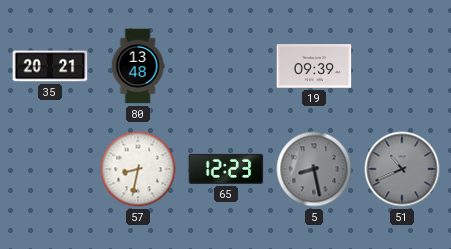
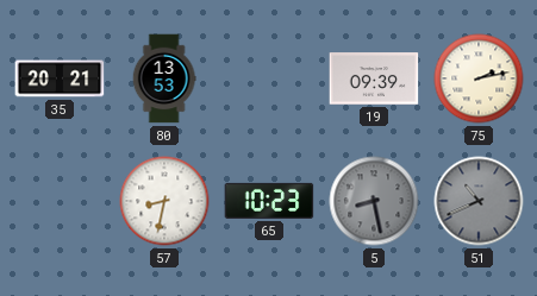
80: 13:48 -> 13:53
75: none -> 2:13
65: 12:23 -> 10:23
